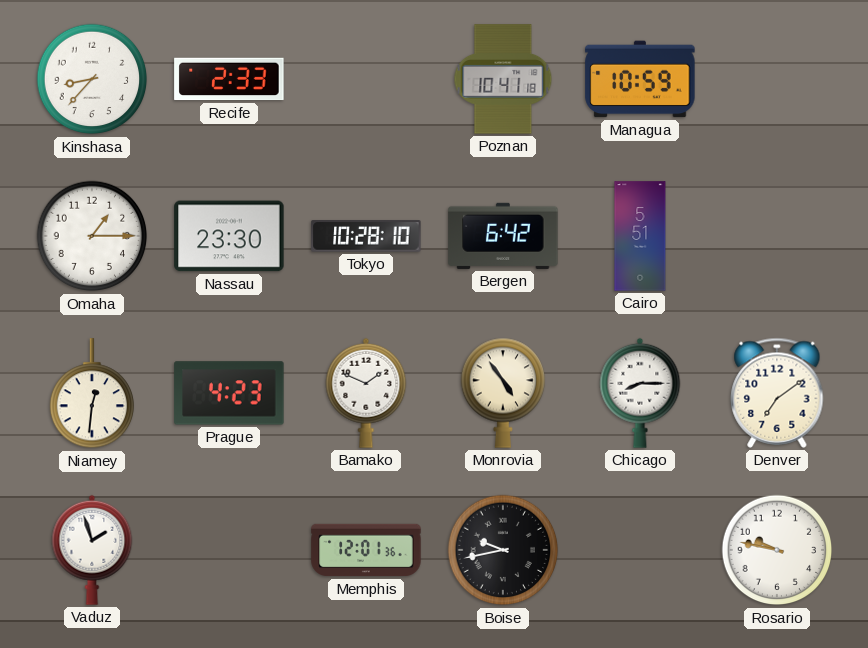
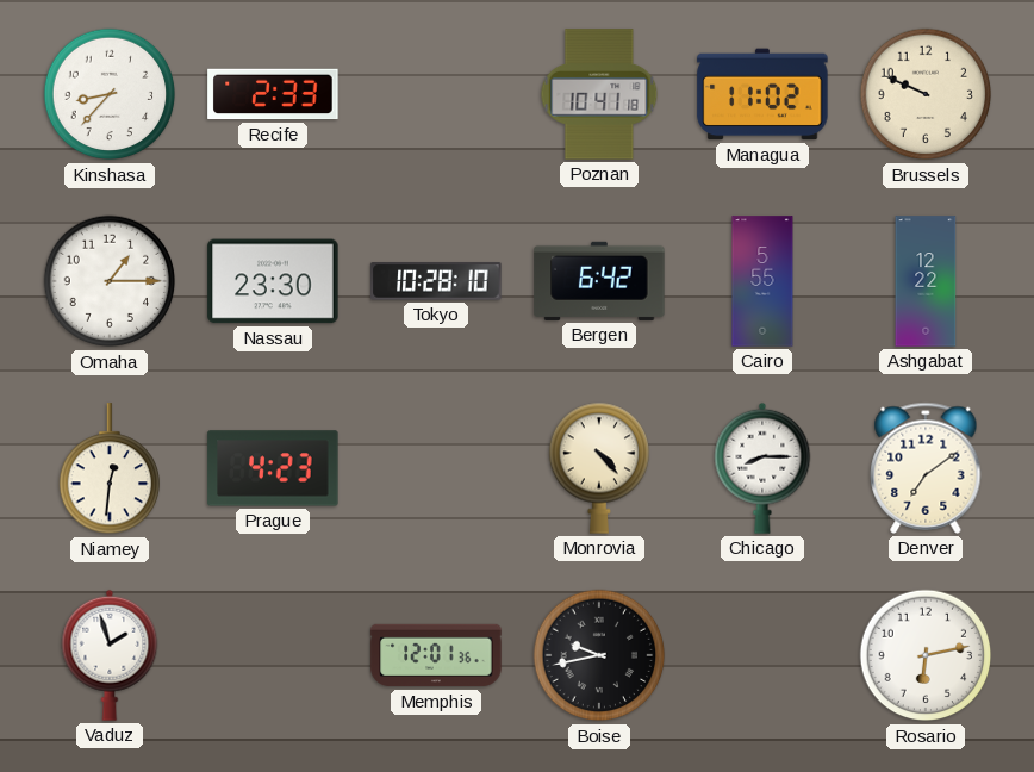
Managua: 10:59 -> 11:02
Brussels: none -> 9:49
Cairo: 5:51 -> 5:55
Ashgabat: none -> 12:22
Bamako: 1:49 -> none
Monrovia: 4:54 -> 4:23
Rosario: 9:47 -> 6:13
